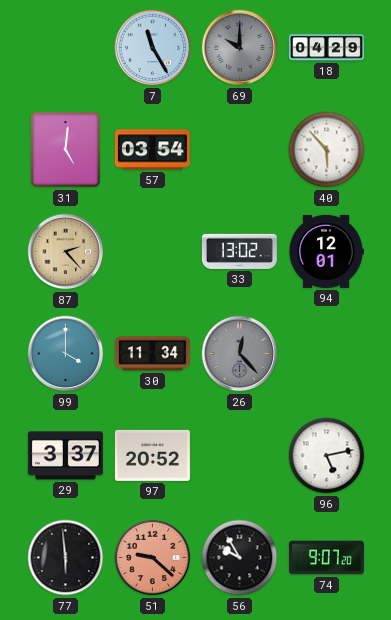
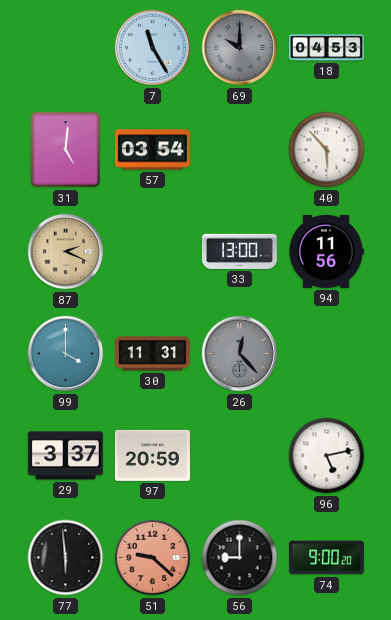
18: 04:29 -> 04:53
87: 2:23 -> 2:19
33: 13:02 -> 13:00
94: 12:01 -> 11:56
30: 11:34 -> 11:31
97: 20:52 -> 20:59
56: 9:55 -> 9:00
74: 9:07 -> 9:00
